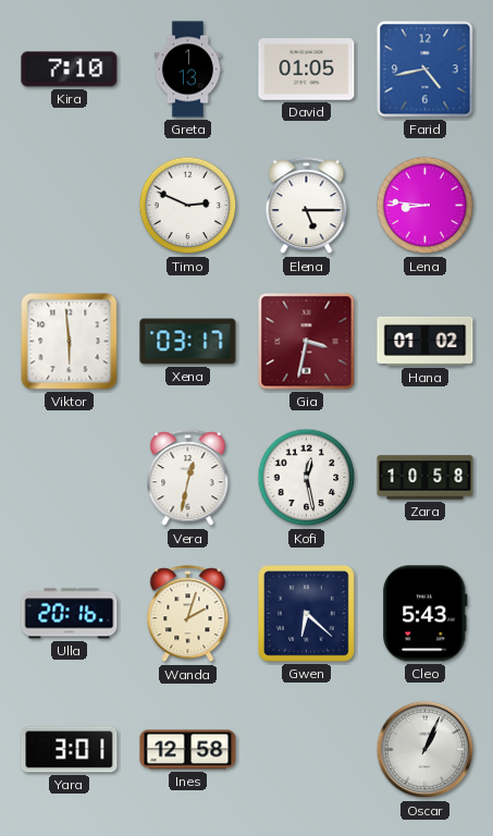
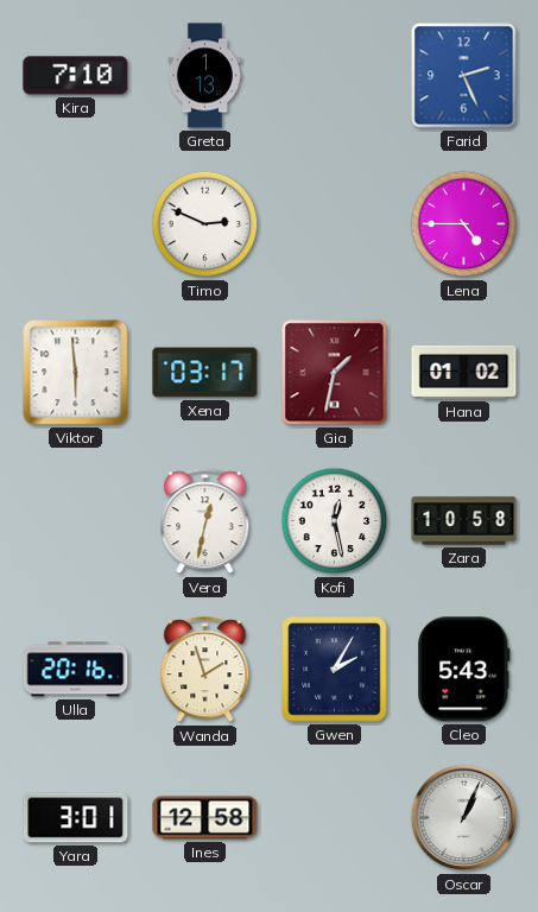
David: 01:05 -> none
Farid: 4:43 -> 2:26
Elena: 5:15 -> none
Lena: 8:46 -> 4:45
Gia: 3:32 -> 1:32
Wanda: 2:03 -> 1:57
Gwen: 6:22 -> 2:05
